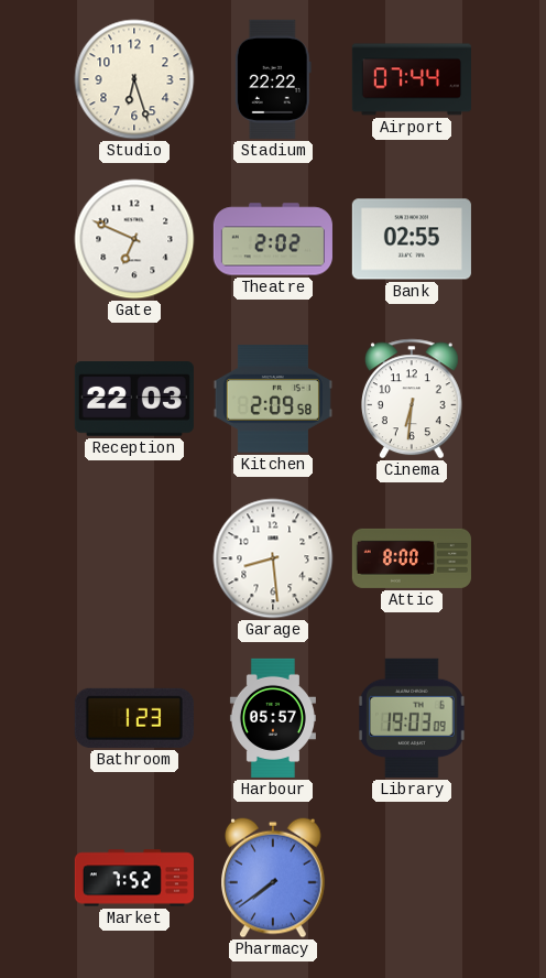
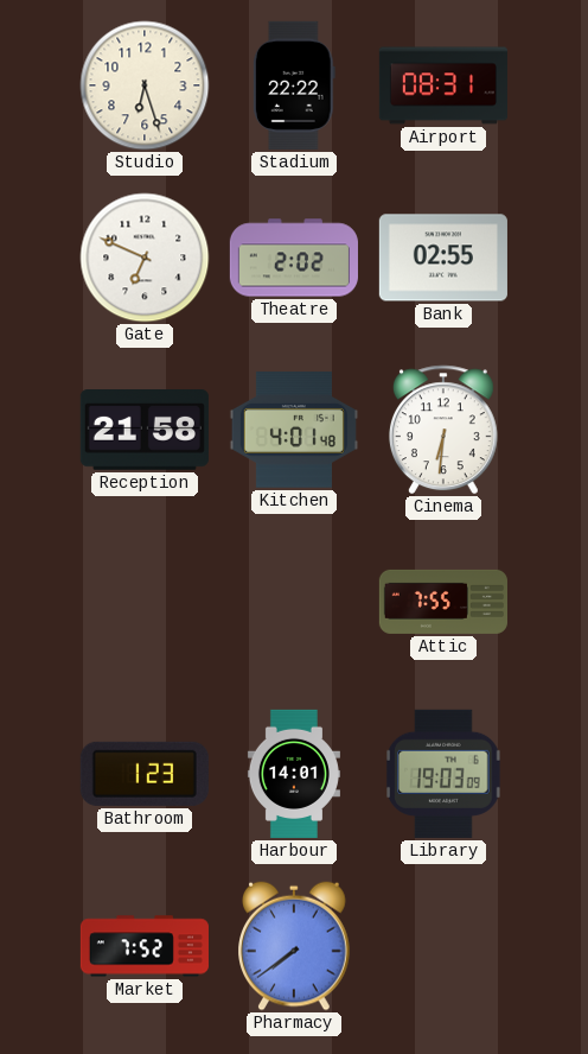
Airport: 07:44 -> 08:31
Reception: 22:03 -> 21:58
Kitchen: 2:09 -> 4:01
Garage: 8:29 -> none
Attic: 8:00 -> 7:55
Harbour: 05:57 -> 14:01
